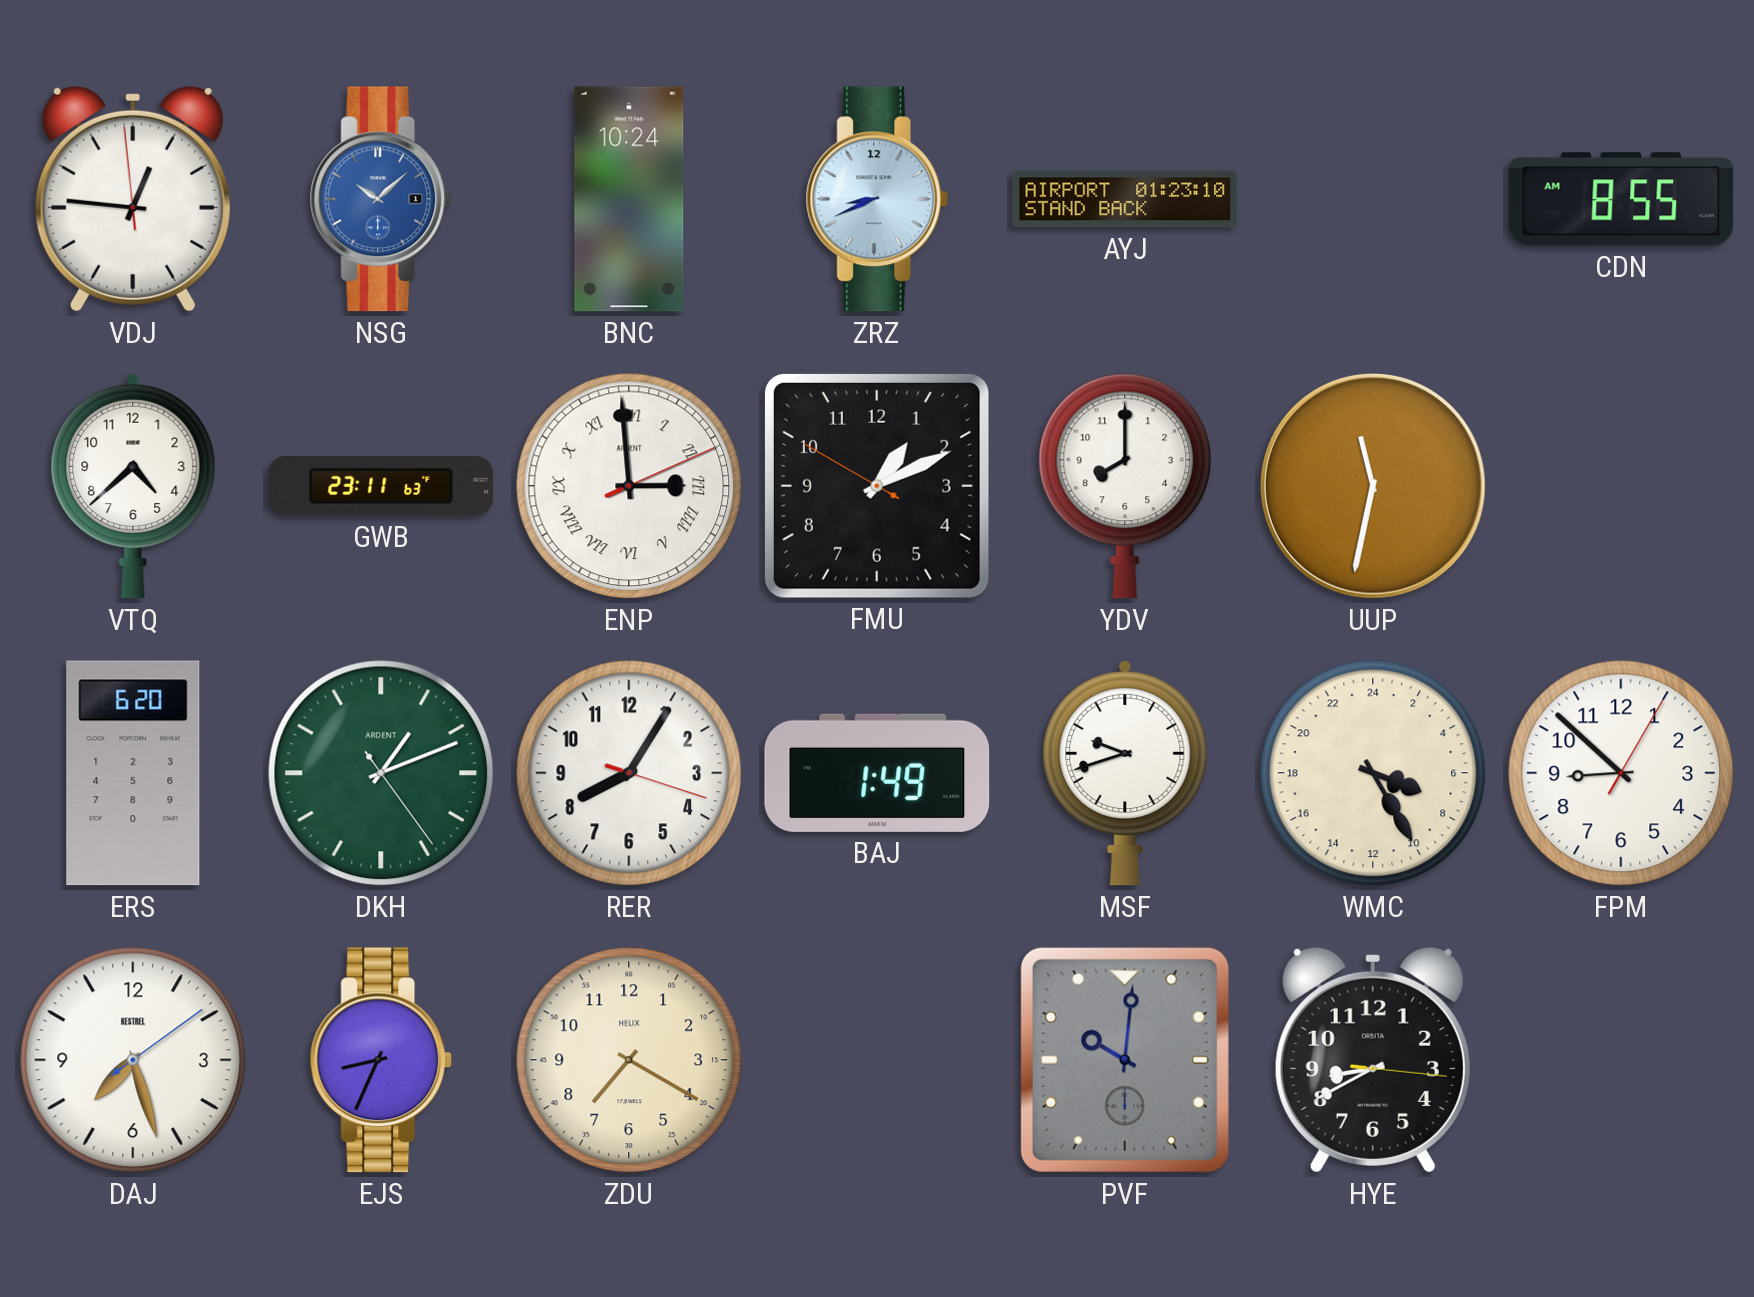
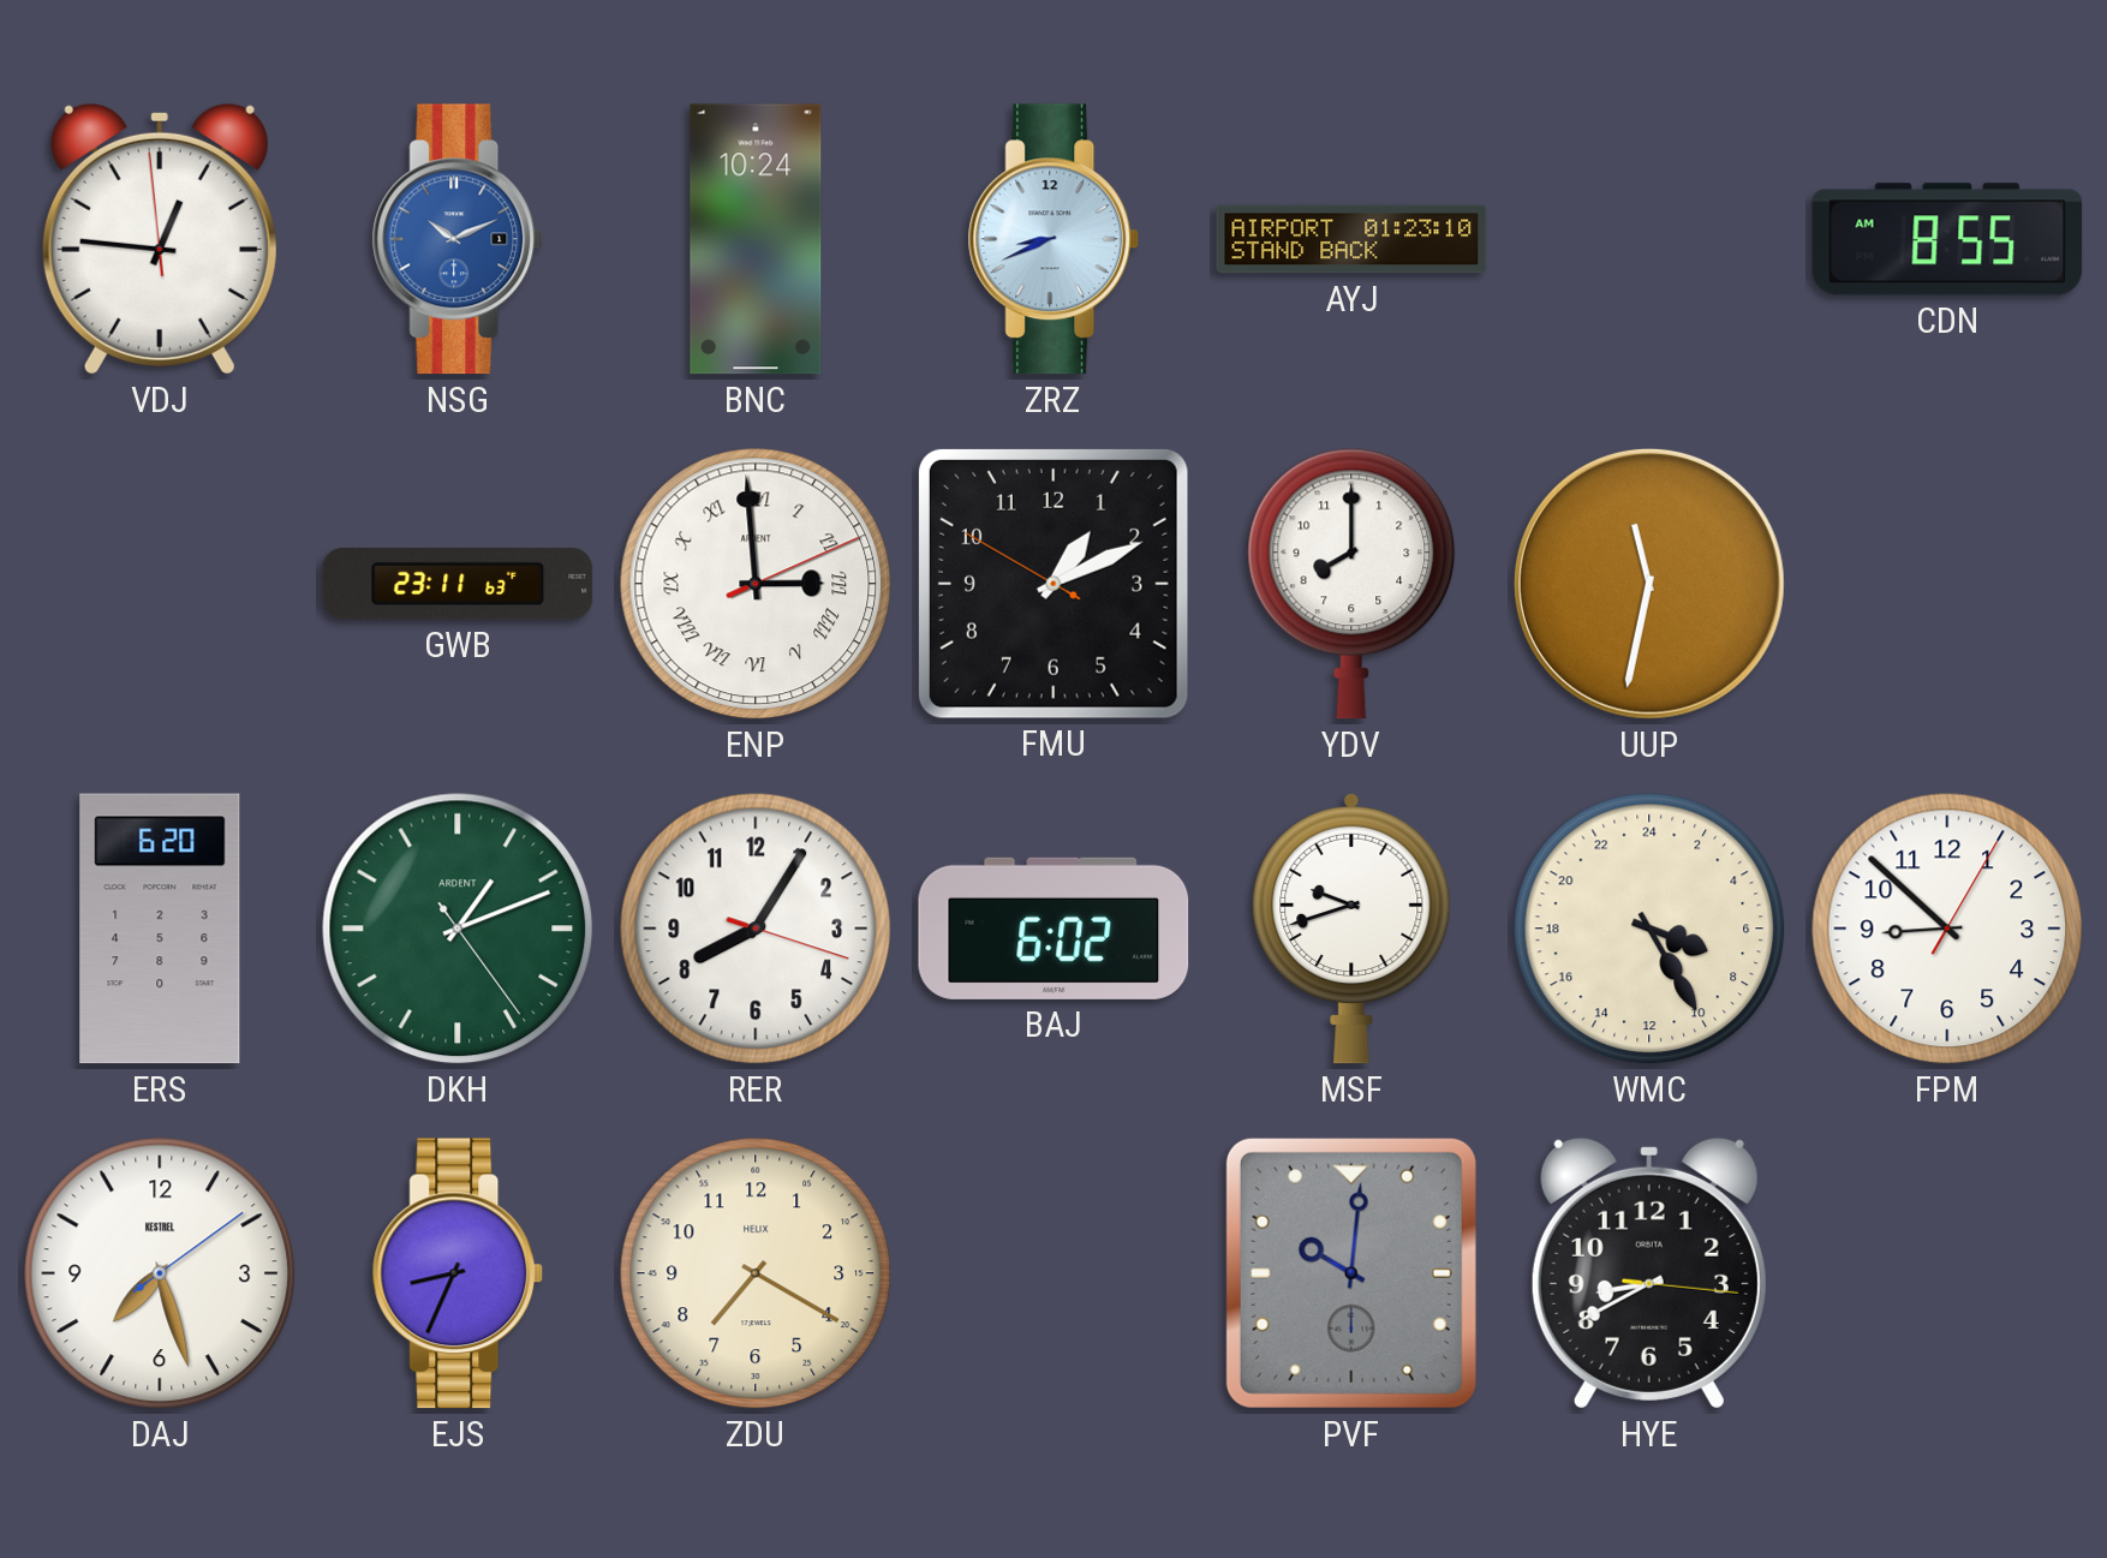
NSG: 10:08 -> 10:11
VTQ: 4:38 -> none
BAJ: 1:49 -> 6:02
